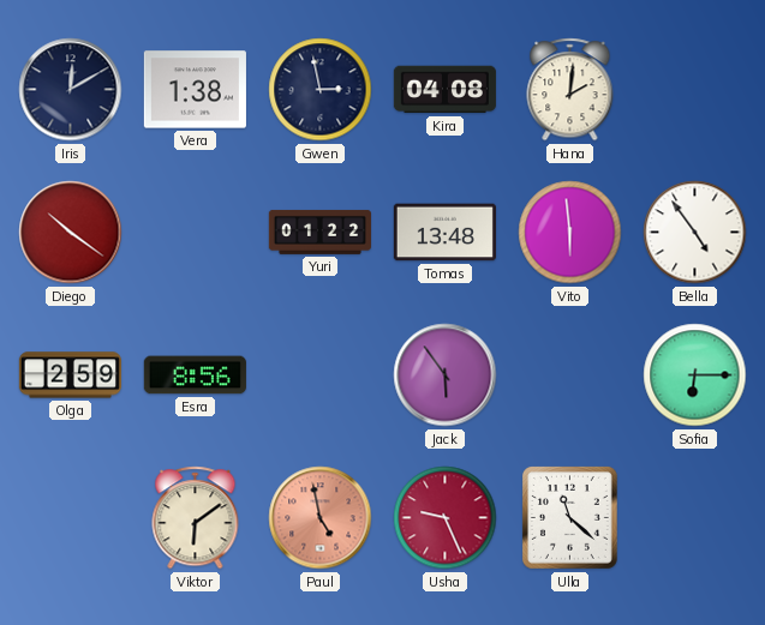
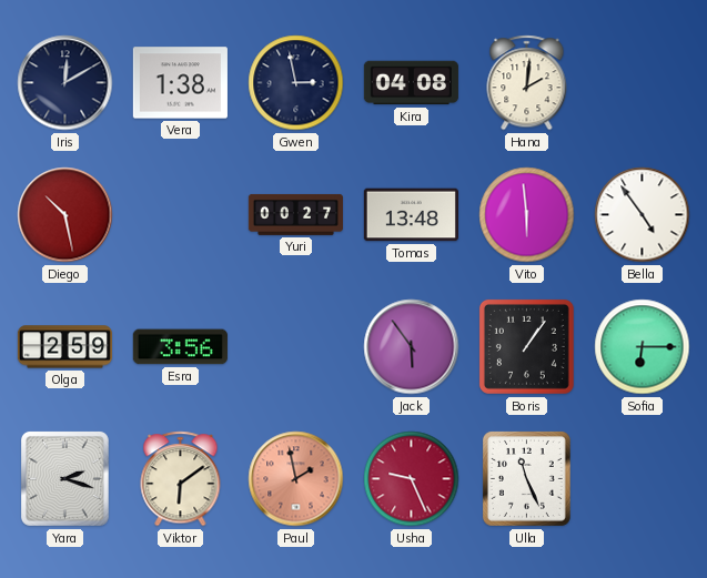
Diego: 10:21 -> 10:28
Yuri: 01:22 -> 00:27
Esra: 8:56 -> 3:56
Boris: none -> 1:06
Yara: none -> 2:18
Paul: 4:58 -> 1:58
Ulla: 11:22 -> 11:26
